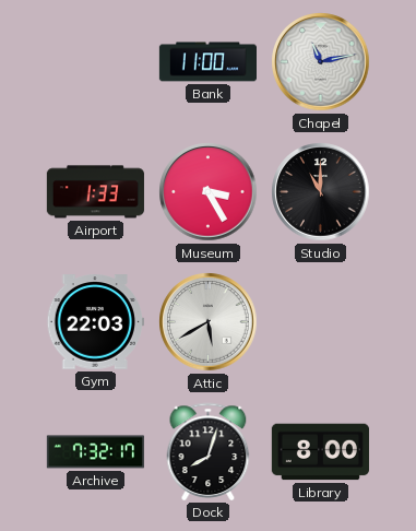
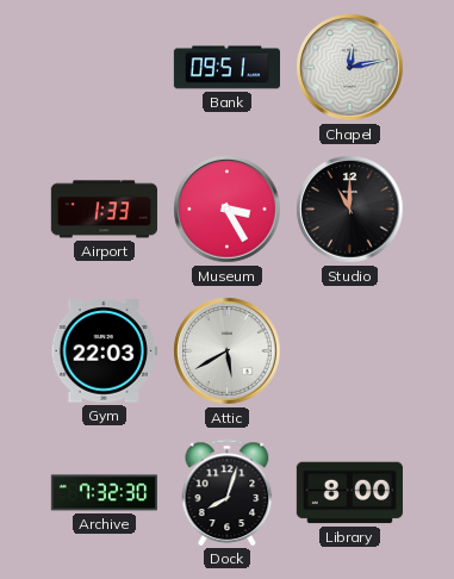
Bank: 11:00 -> 09:51
Chapel: 11:13 -> 12:13
Archive: 7:32:17 -> 7:32:30
